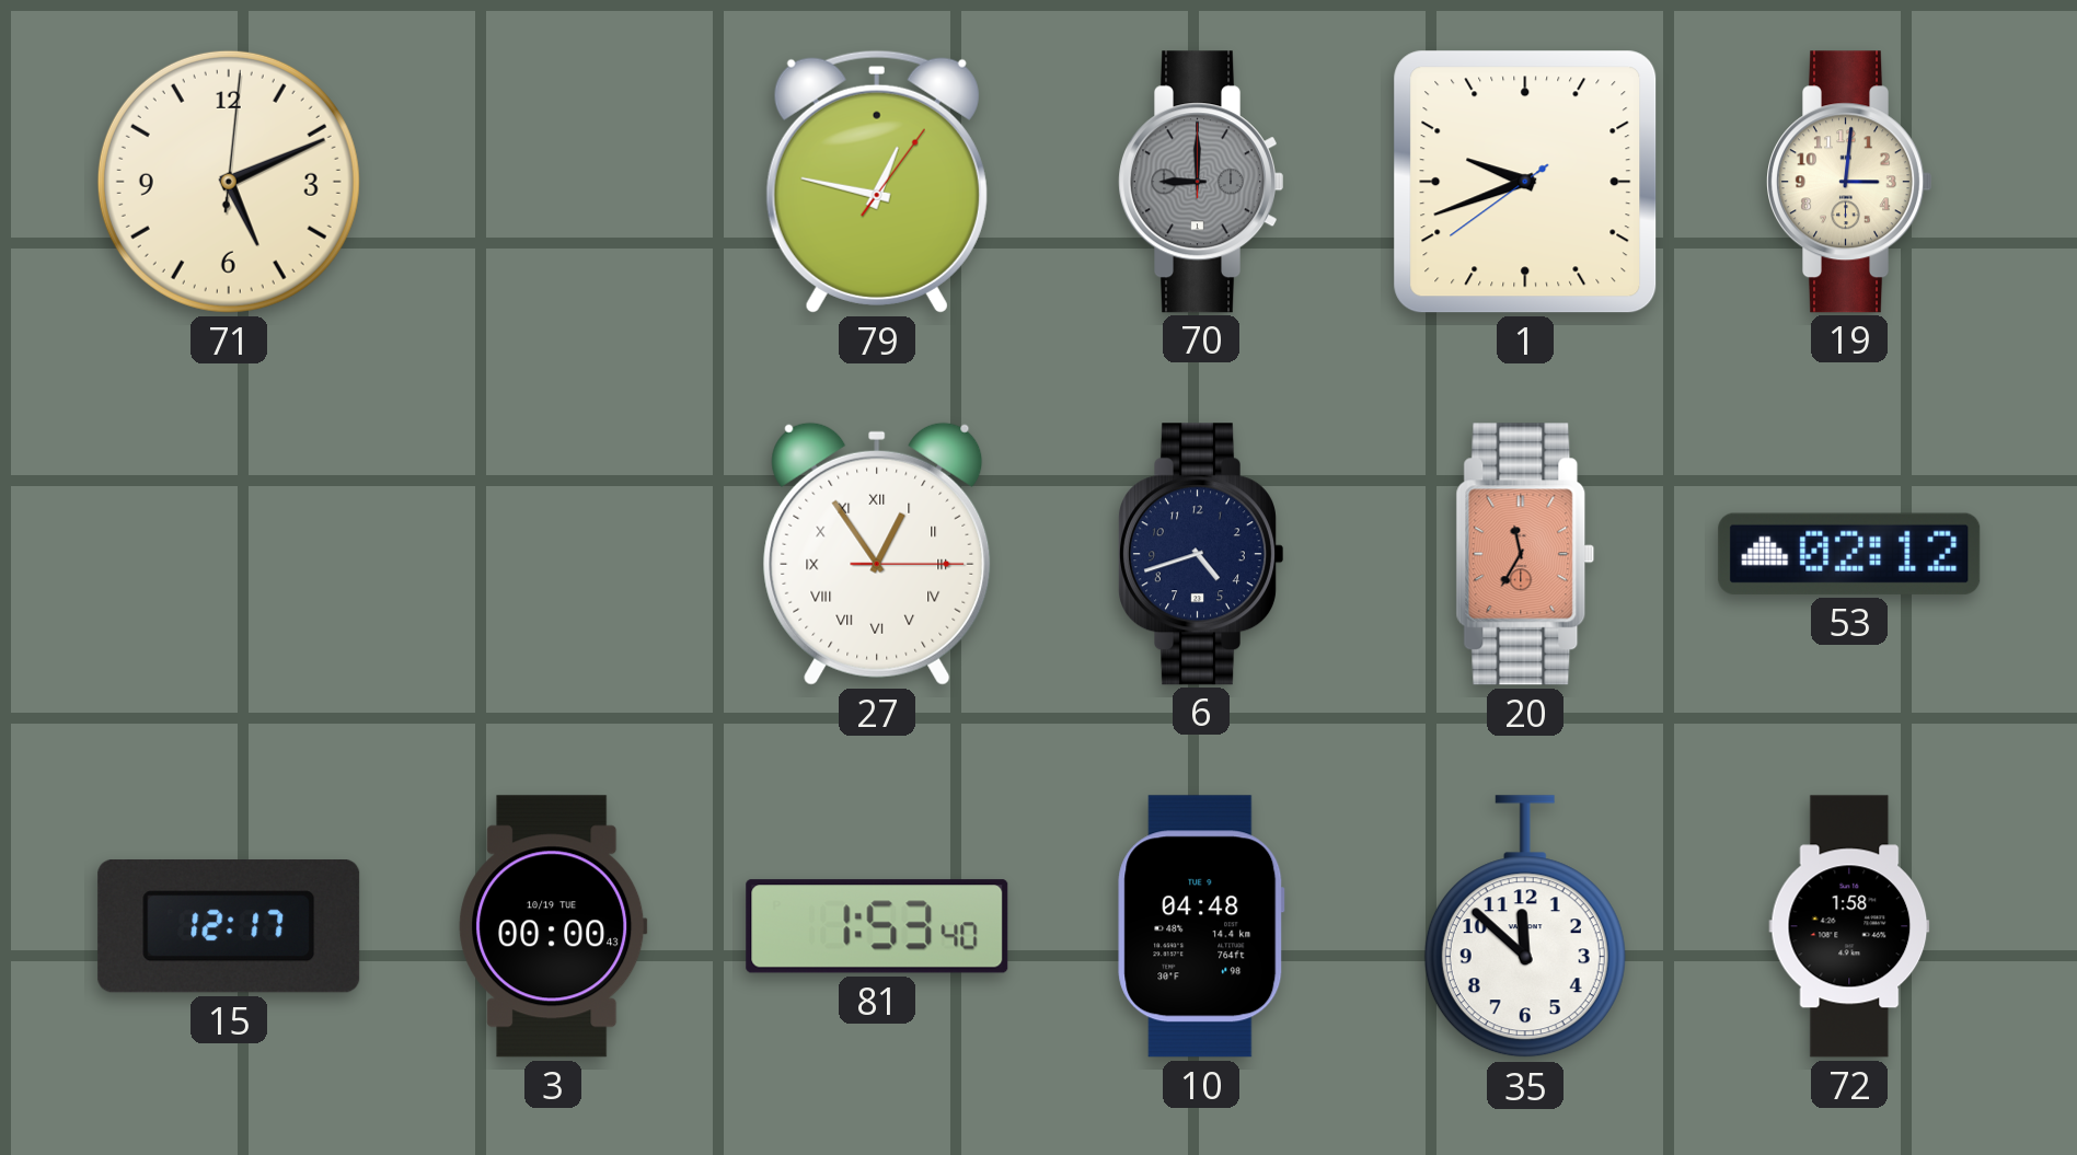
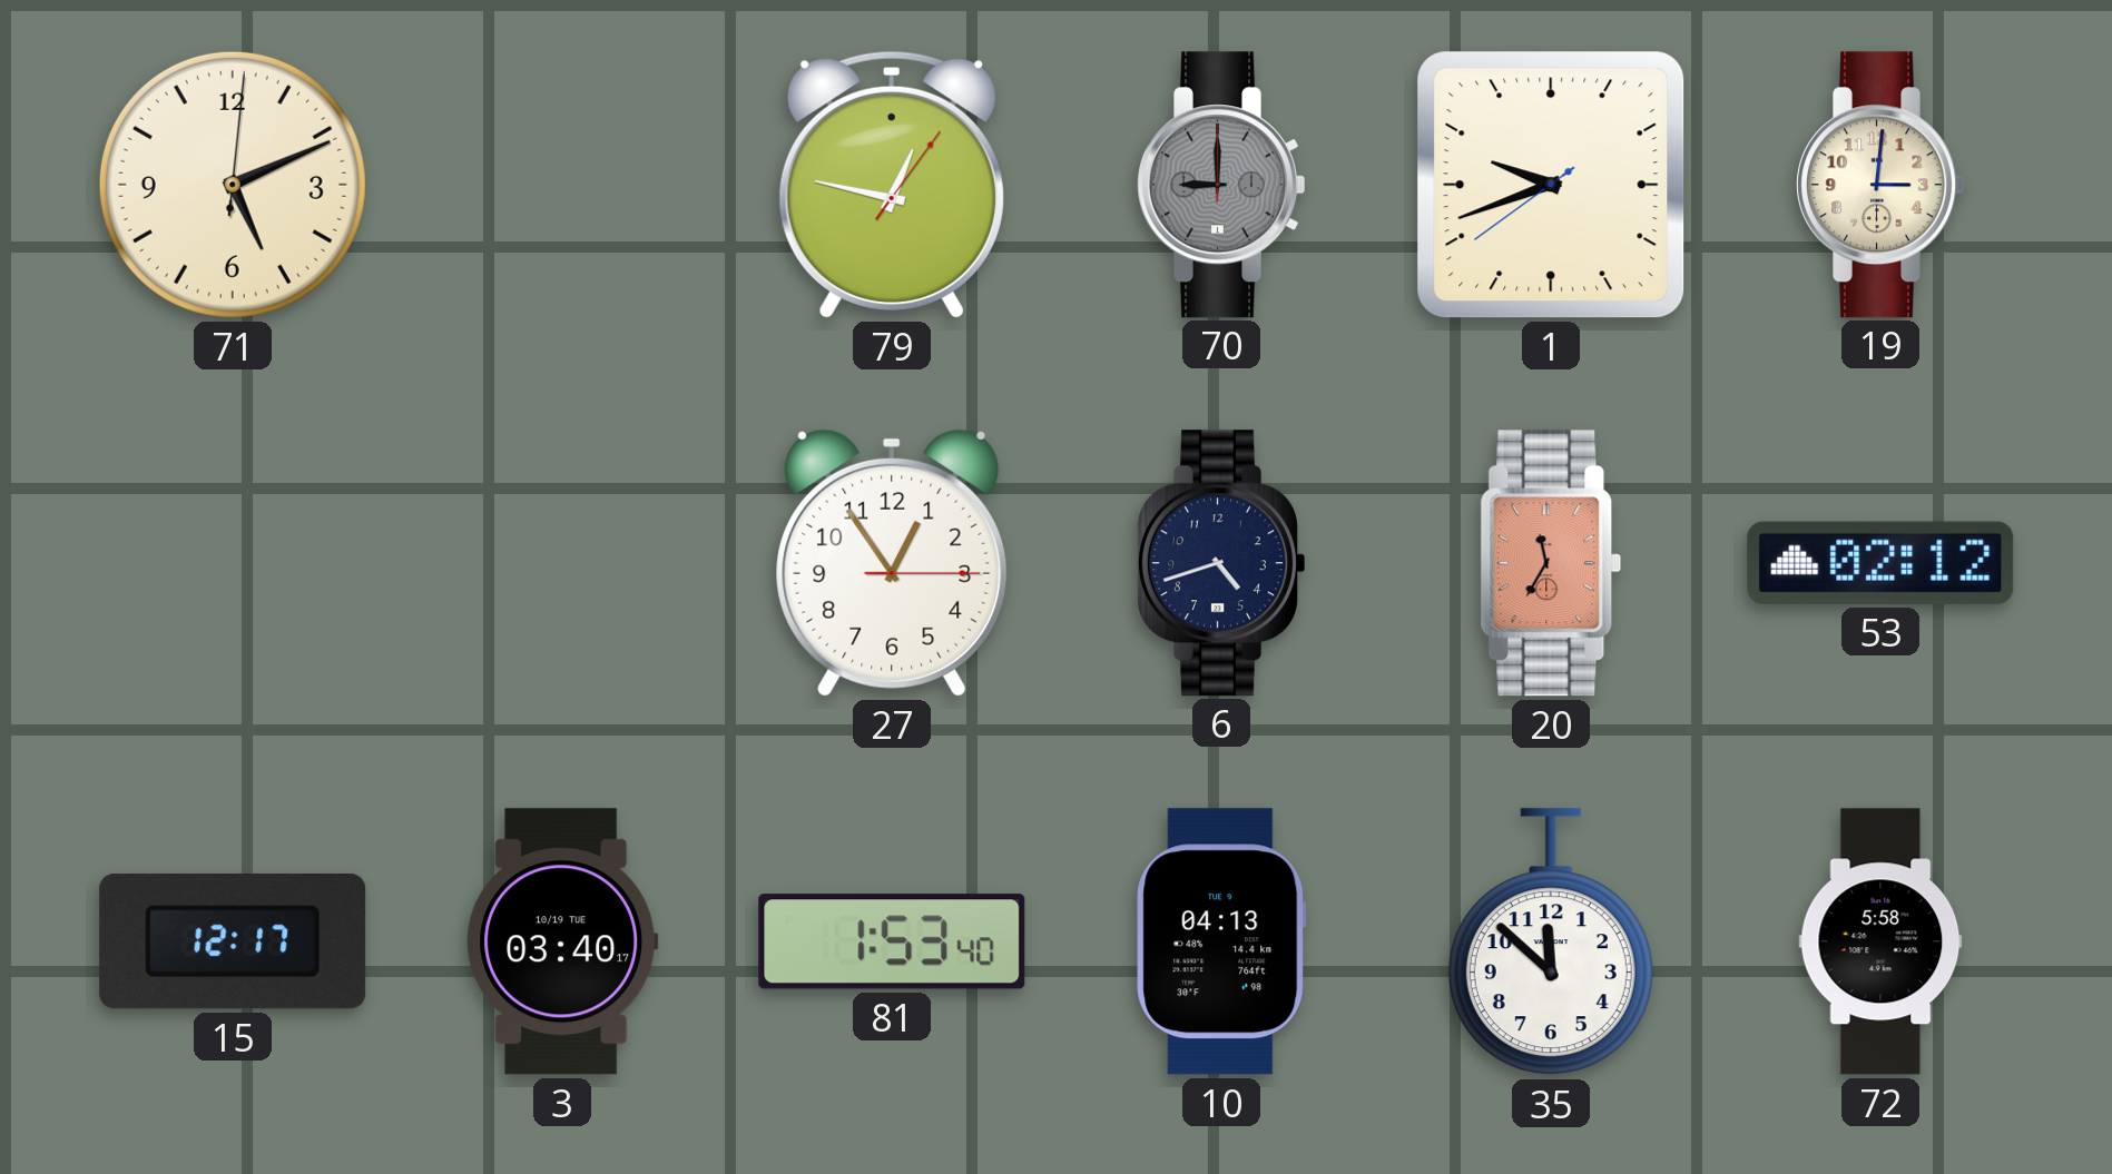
27 numerals: Roman -> Arabic
3: 00:00 -> 03:40
10: 04:48 -> 04:13
72: 1:58 -> 5:58
